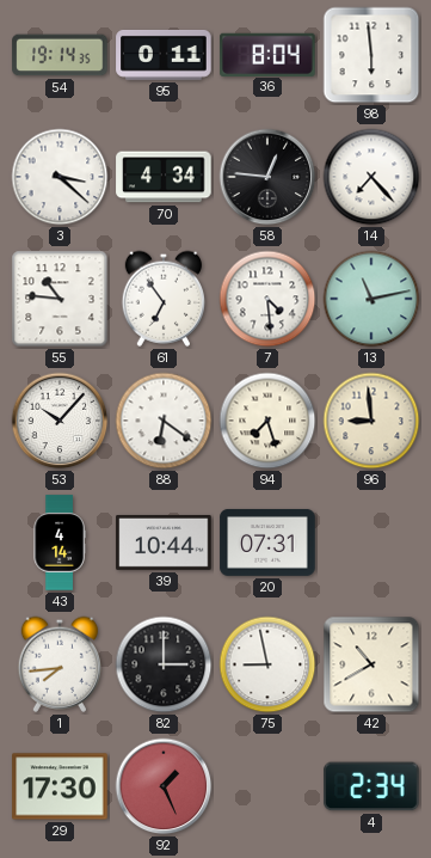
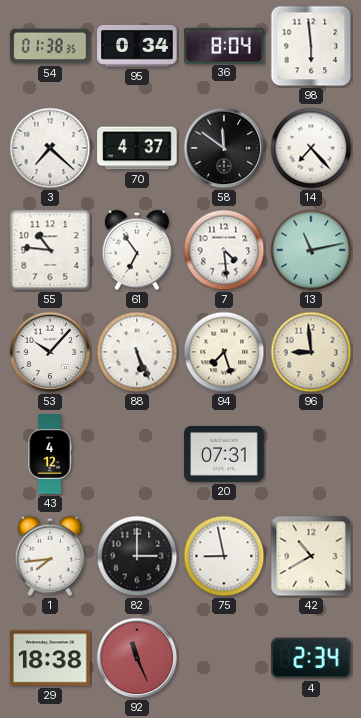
54: 19:14 -> 01:38
95: 0:11 -> 0:34
3: 3:22 -> 7:22
70: 4:34 -> 4:37
58: 12:46 -> 11:51
88: 6:21 -> 5:26
43: 4:14 -> 4:12
39: 10:44 -> none
29: 17:30 -> 18:38
92: 1:26 -> 11:26
